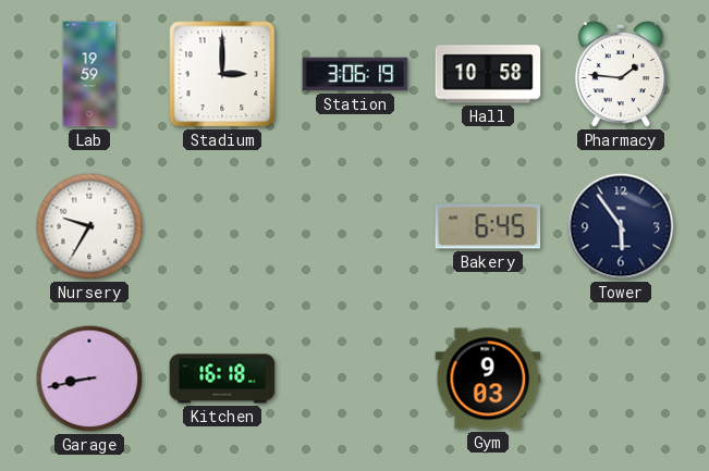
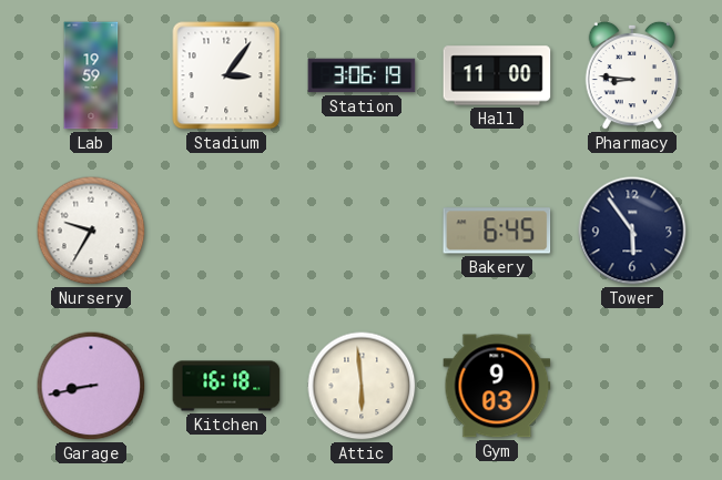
Stadium: 3:00 -> 3:06
Hall: 10:58 -> 11:00
Pharmacy: 1:46 -> 8:46
Attic: none -> 5:59
